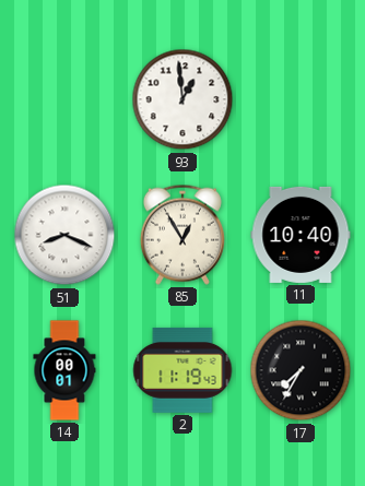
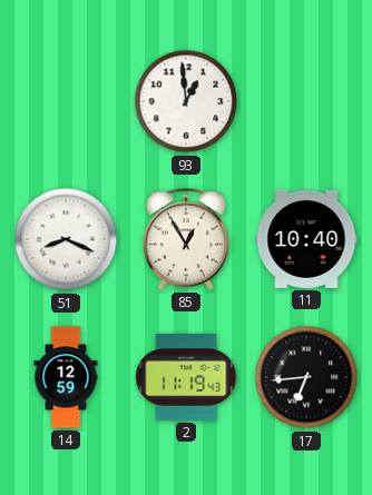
14: 00:01 -> 12:59
17: 7:35 -> 6:44
